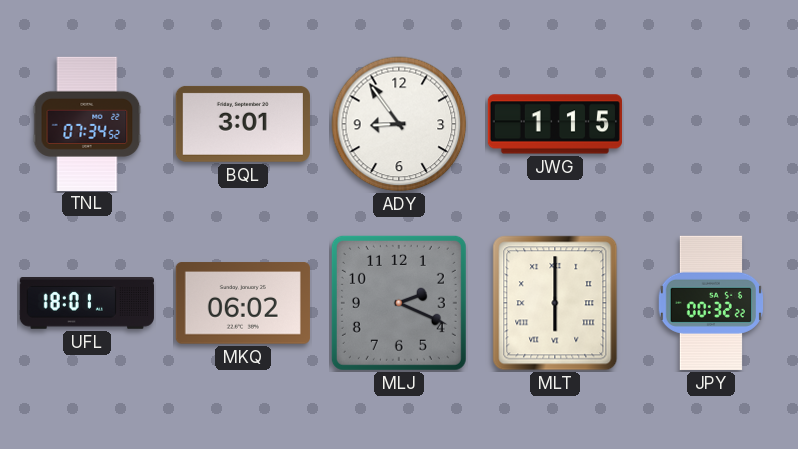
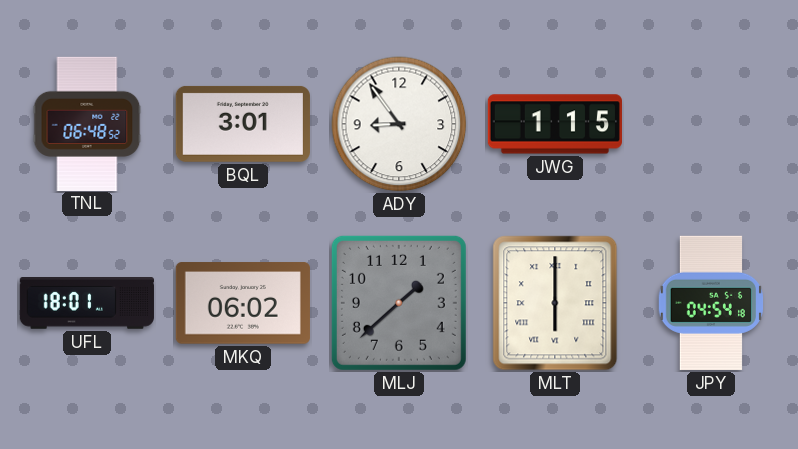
TNL: 07:34 -> 06:48
MLJ: 2:19 -> 1:38
JPY: 00:32 -> 04:54
